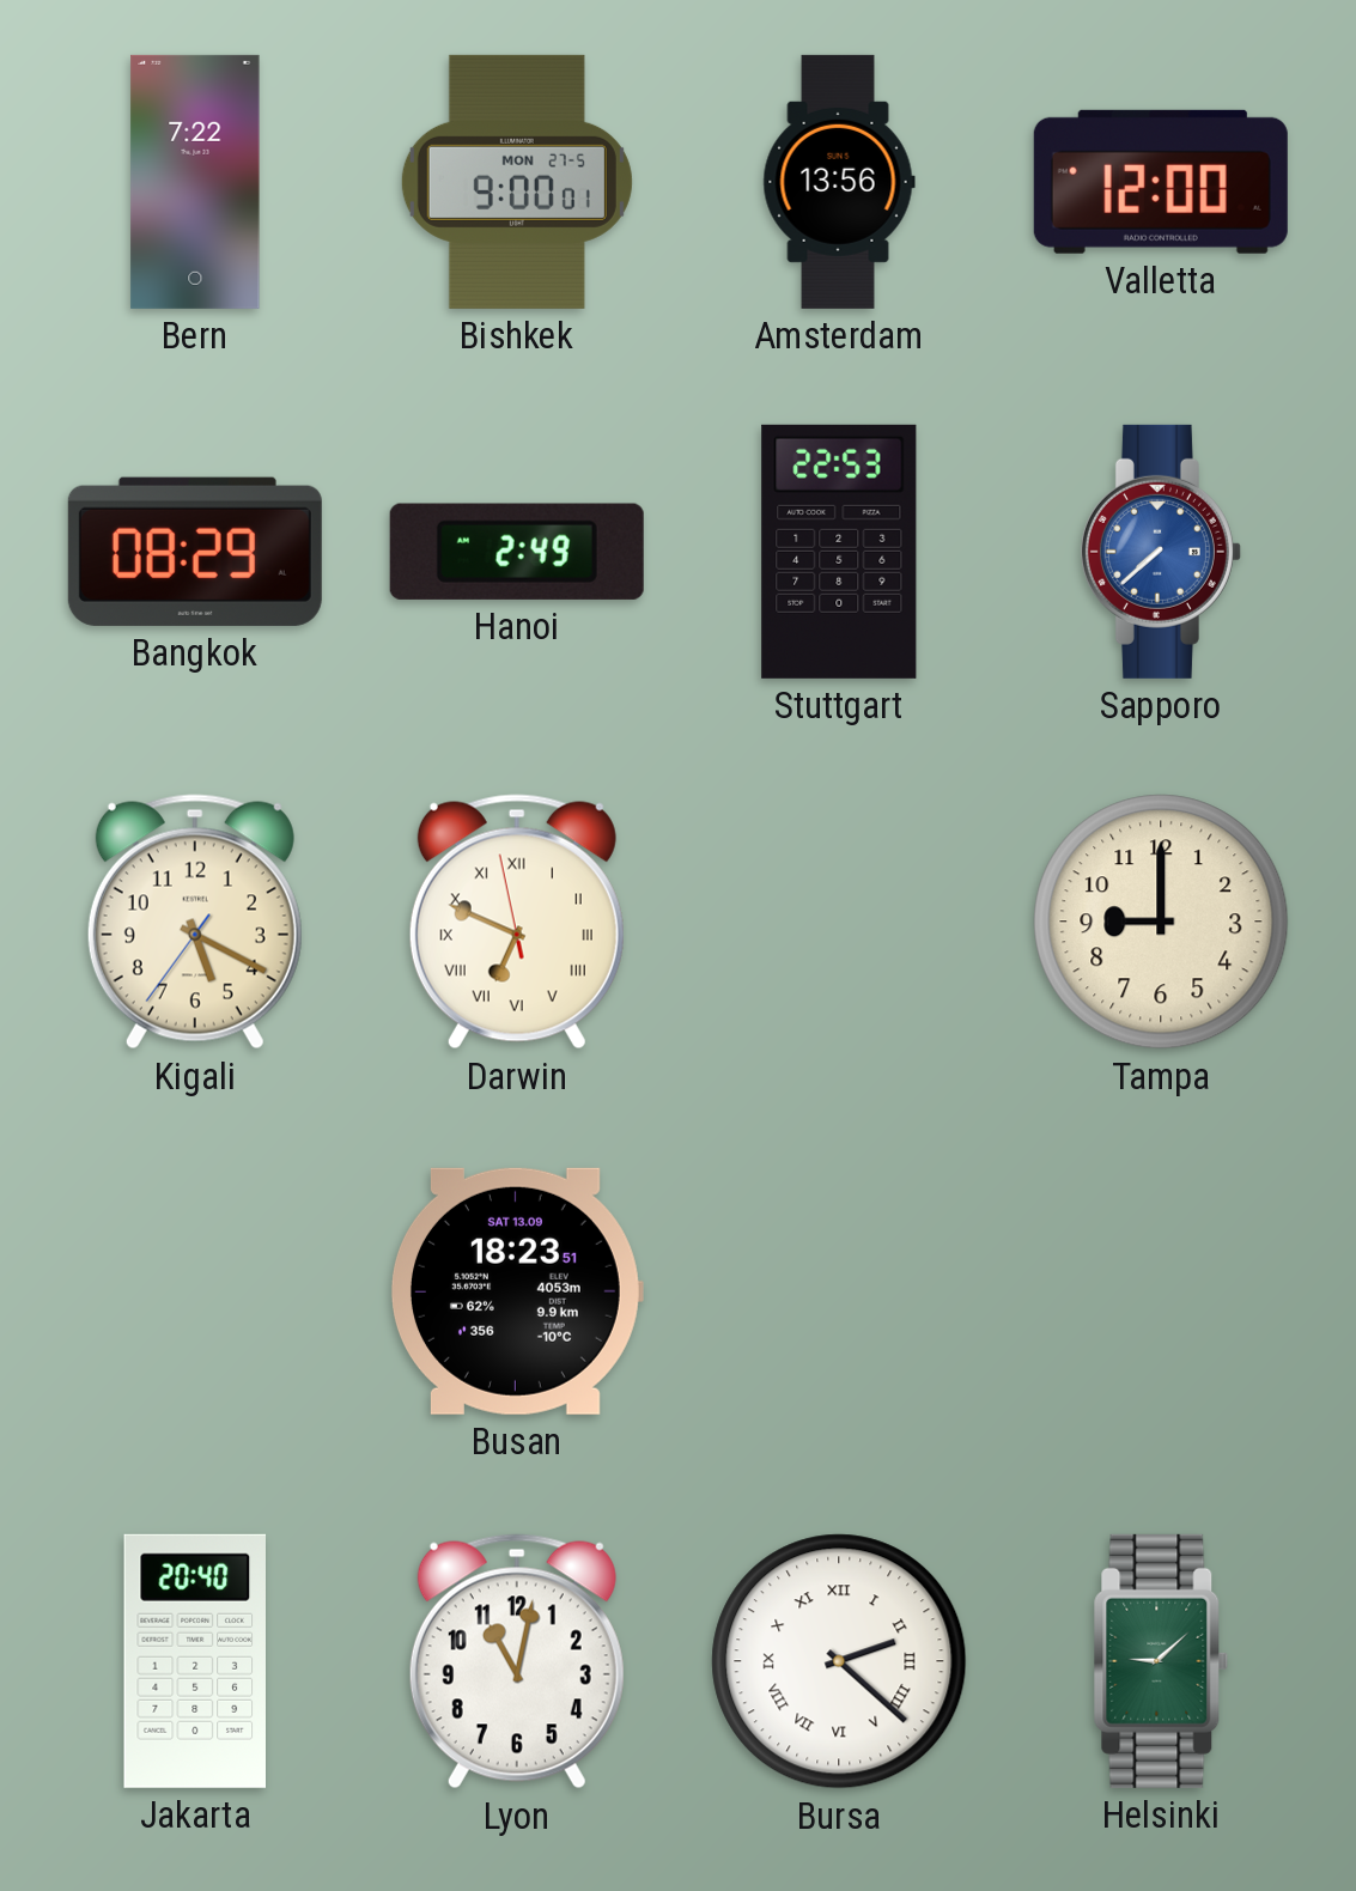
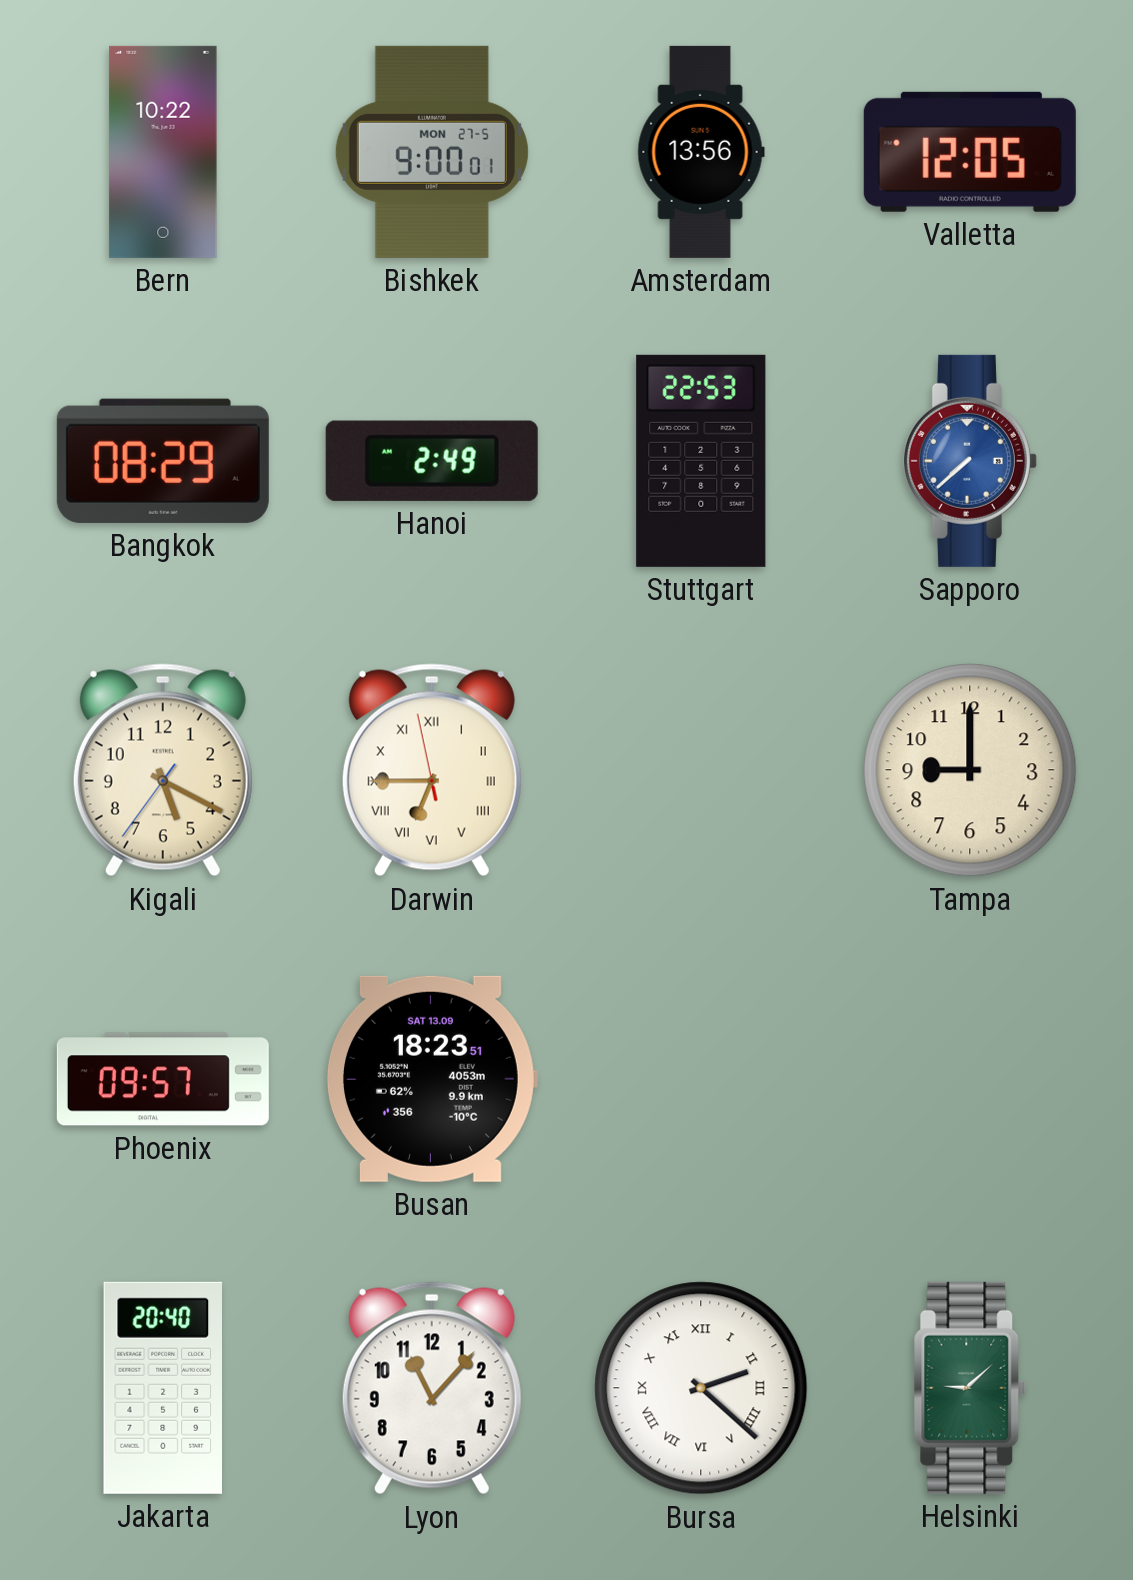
Bern: 7:22 -> 10:22
Valletta: 12:00 -> 12:05
Darwin: 6:48 -> 6:44
Phoenix: none -> 09:57
Lyon: 11:02 -> 11:07
